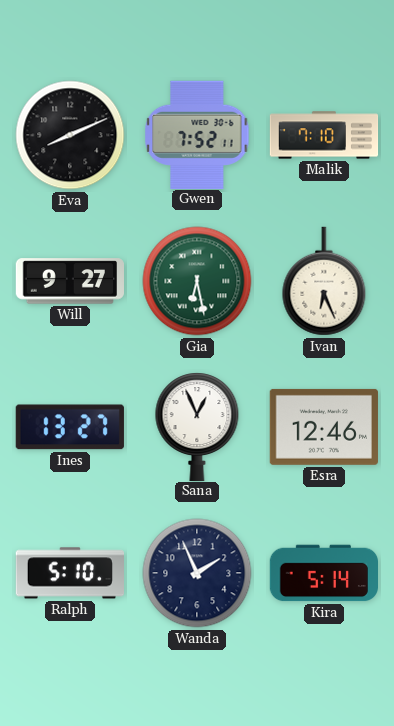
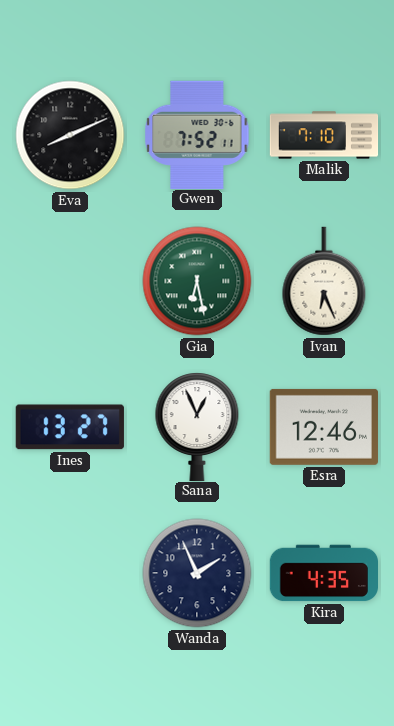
Will: 9:27 -> none
Ralph: 5:10 -> none
Kira: 5:14 -> 4:35
